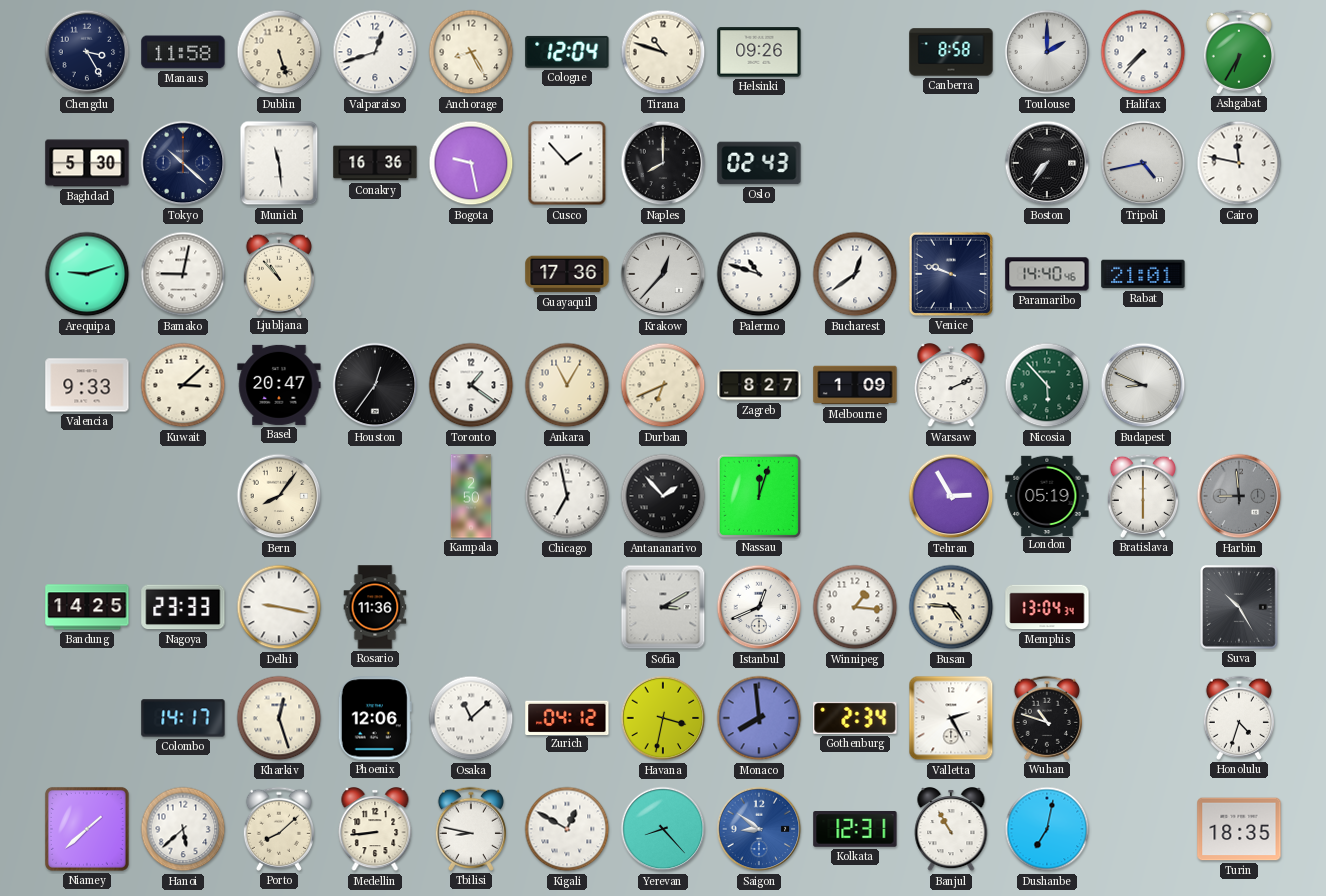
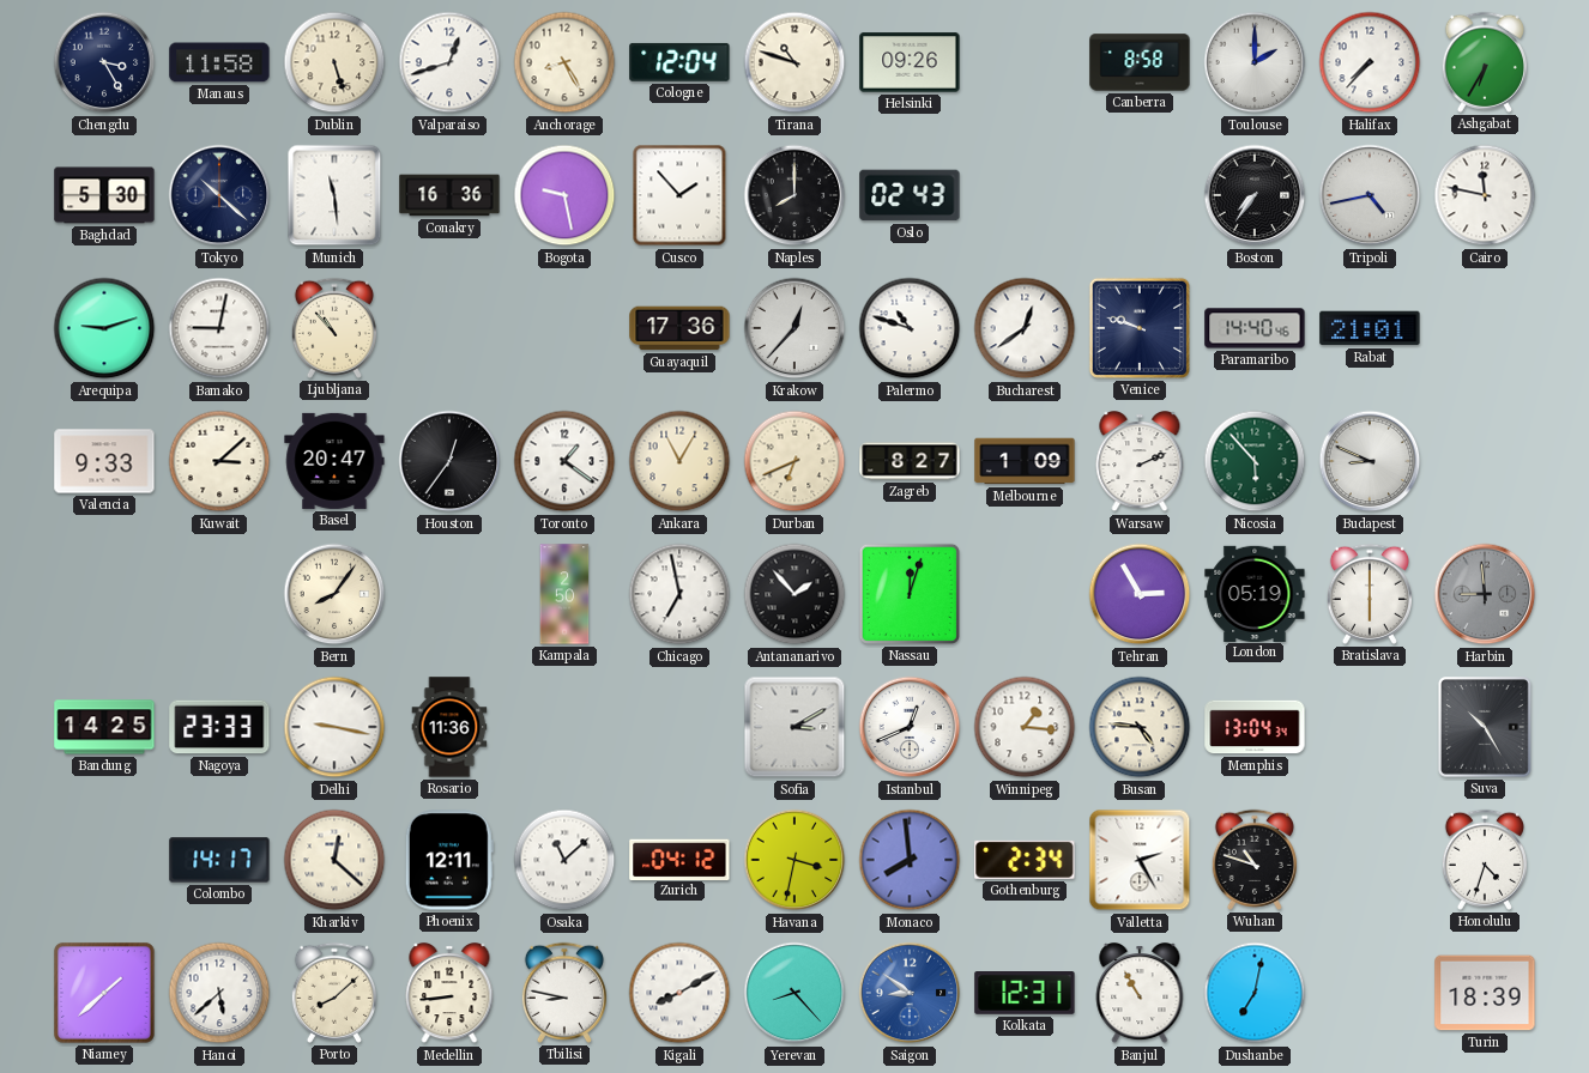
Kharkiv: 12:27 -> 12:22
Phoenix: 12:06 -> 12:11
Kigali: 12:50 -> 8:10
Turin: 18:35 -> 18:39
